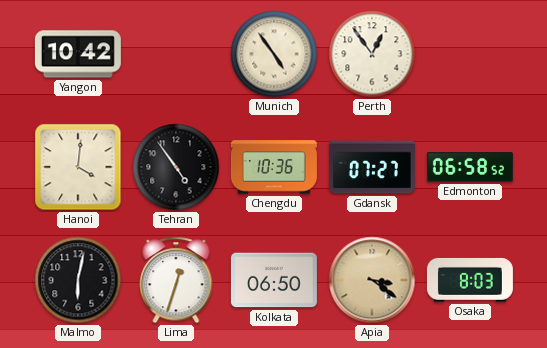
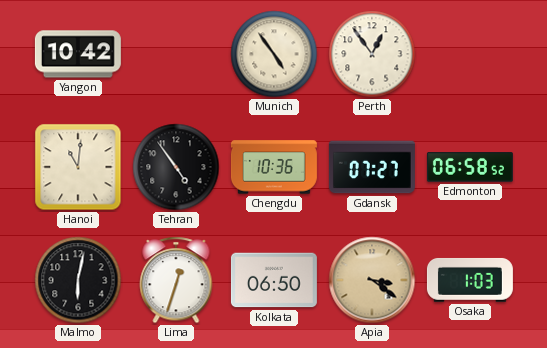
Hanoi: 4:01 -> 11:01
Osaka: 8:03 -> 1:03
